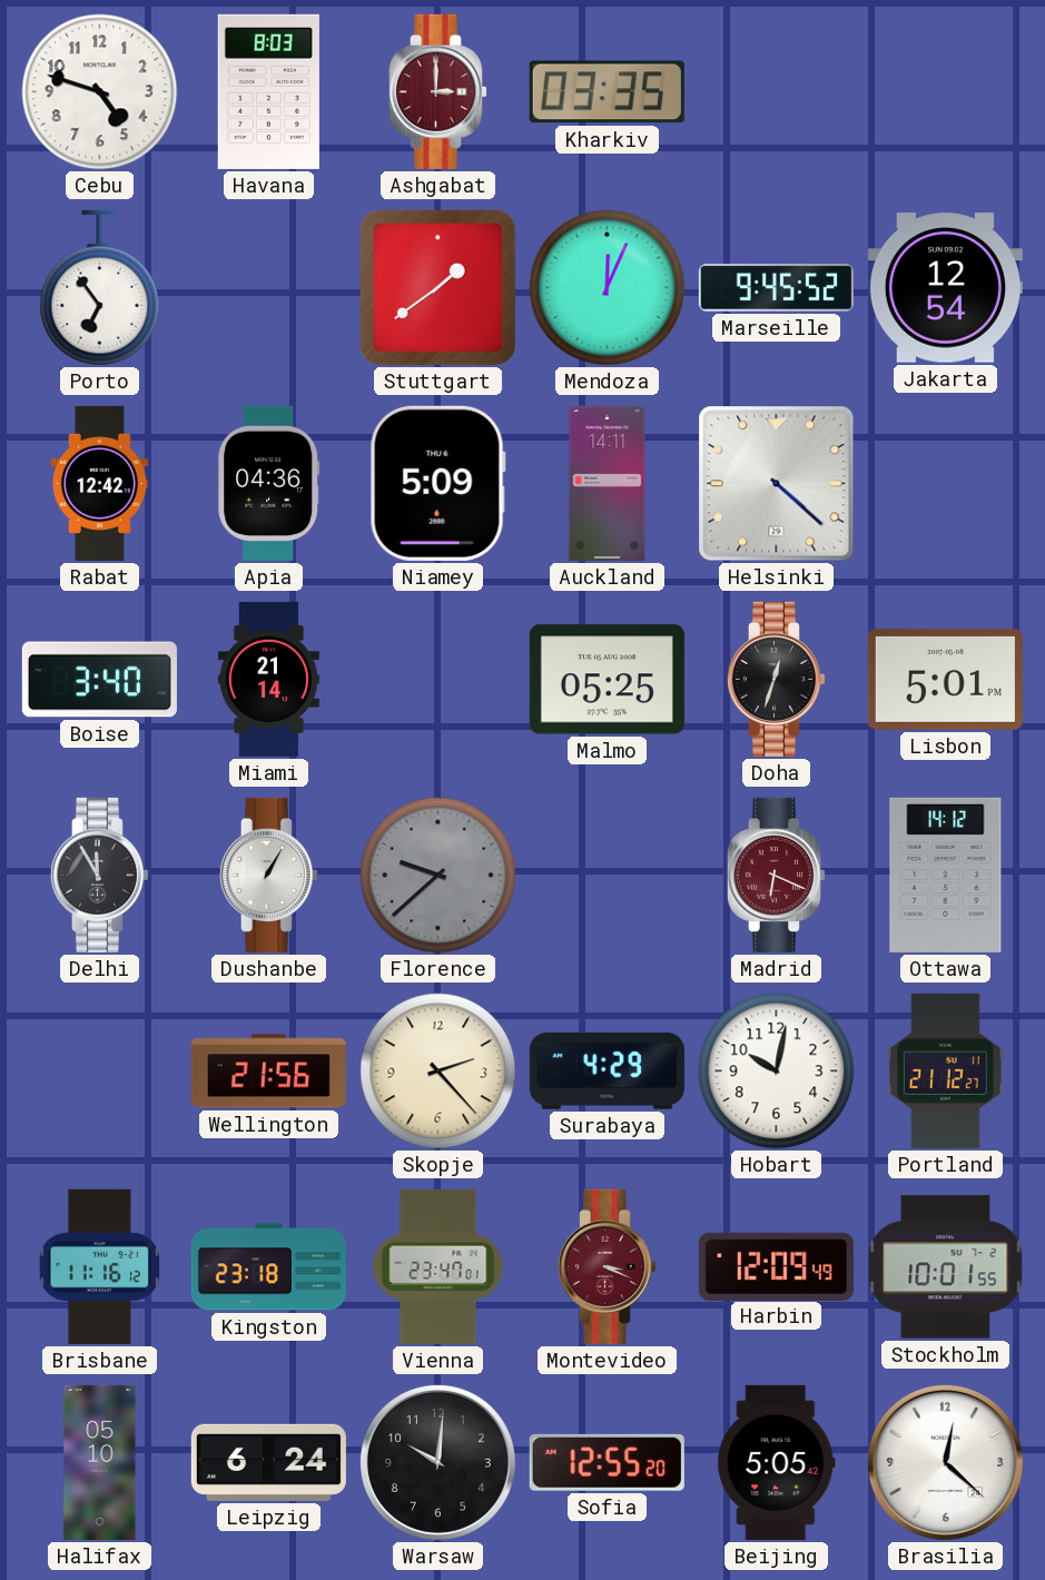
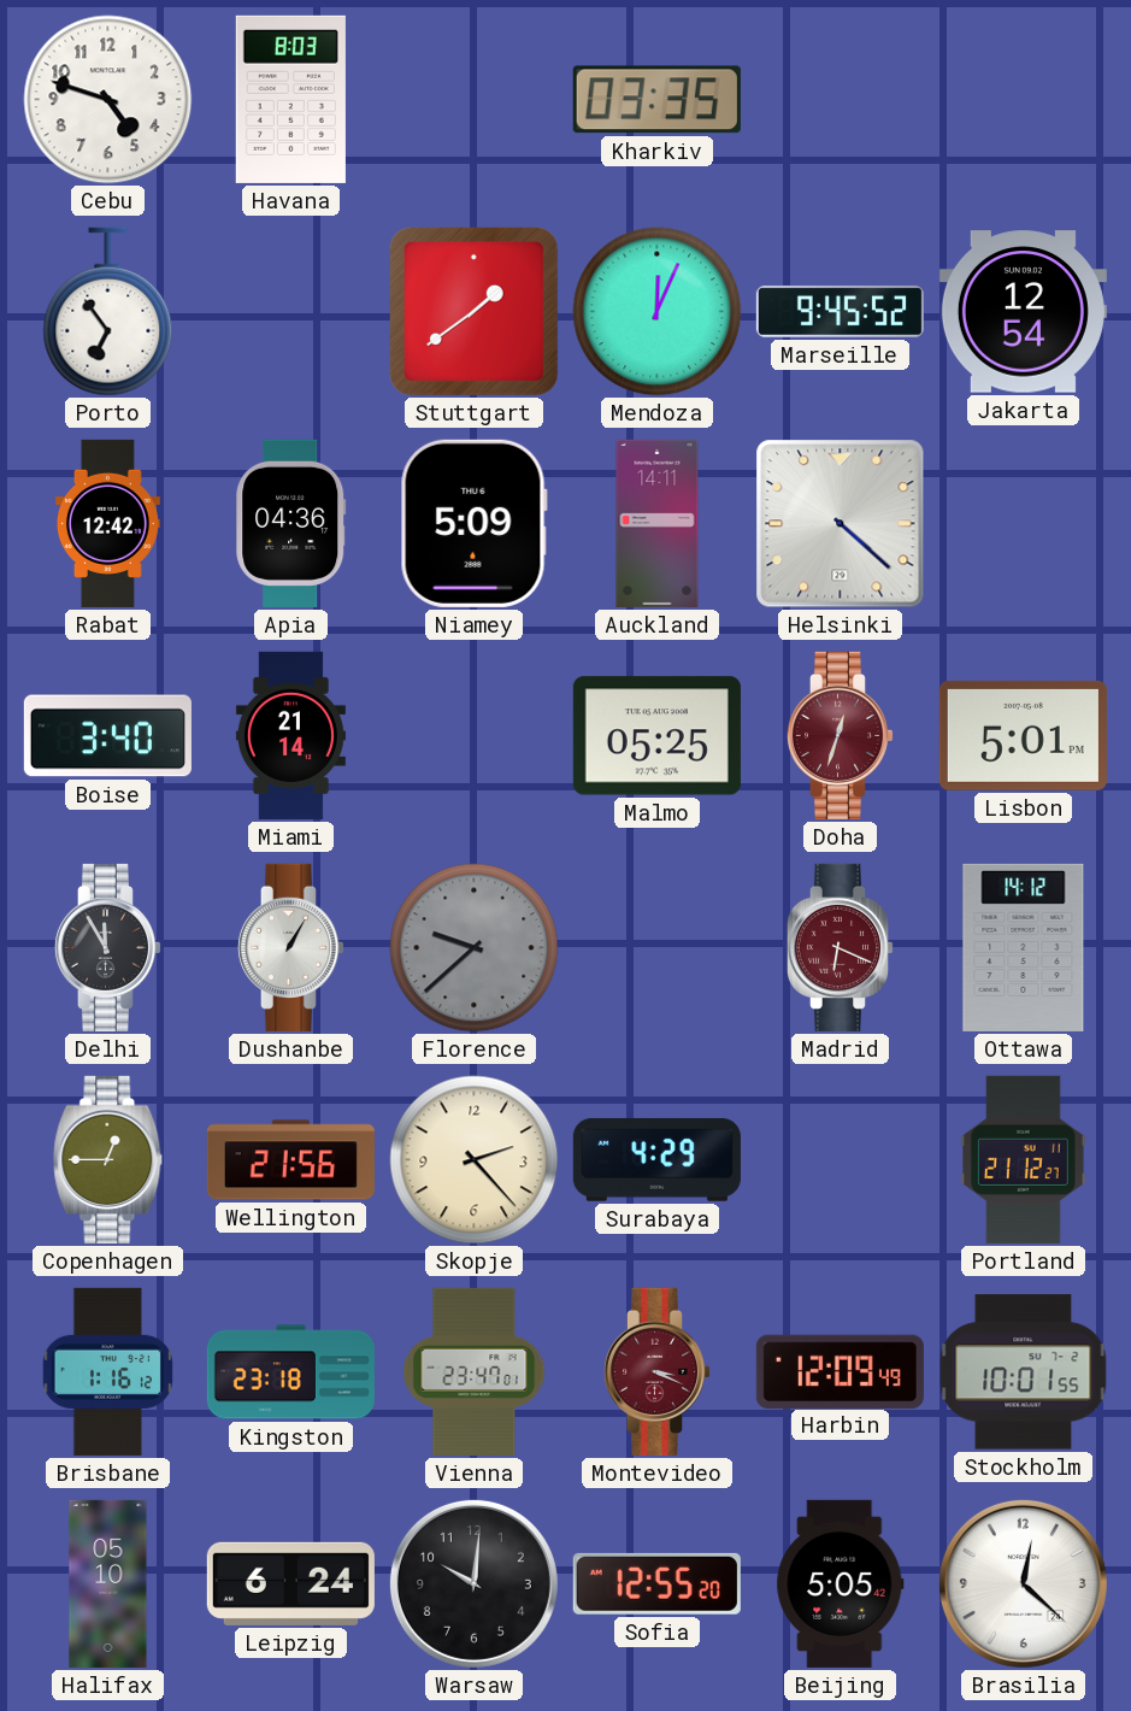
Ashgabat: 3:00 -> none
Doha dial: black -> burgundy
Copenhagen: none -> 12:45
Hobart: 10:02 -> none
Brisbane: 11:16 -> 1:16
